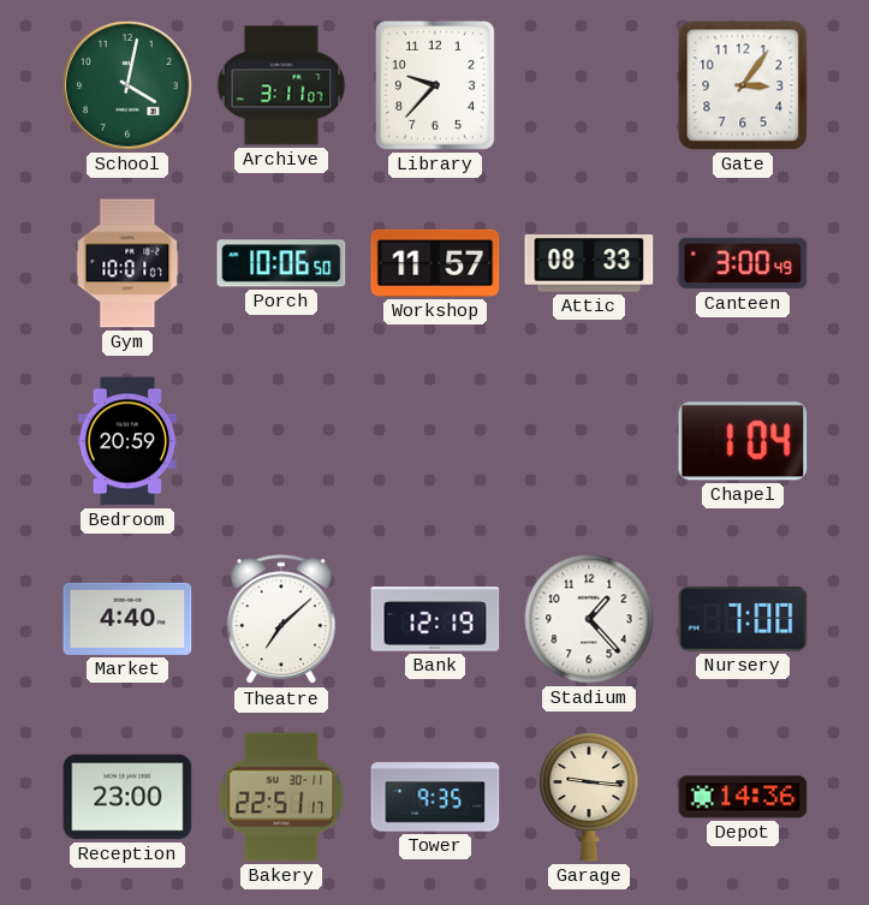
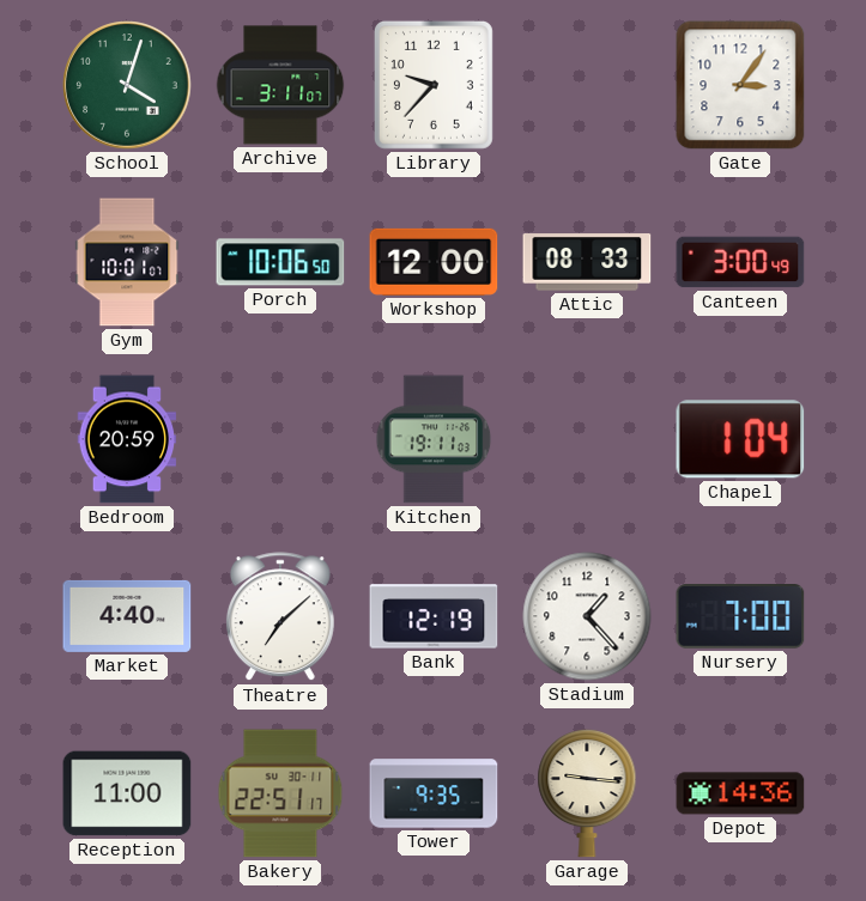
School: 4:02 -> 4:03
Workshop: 11:57 -> 12:00
Kitchen: none -> 19:11
Reception: 23:00 -> 11:00
